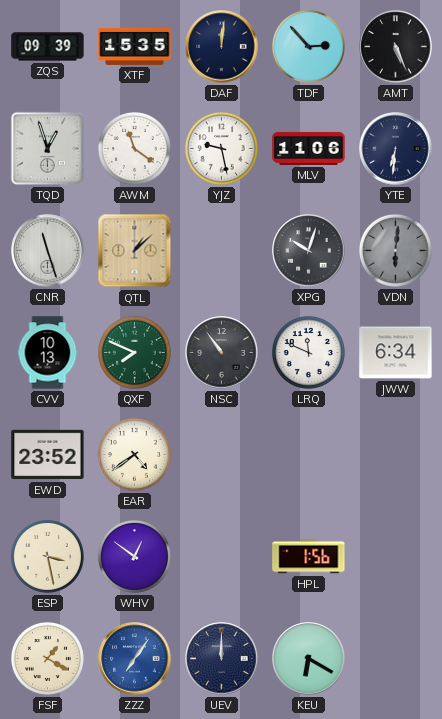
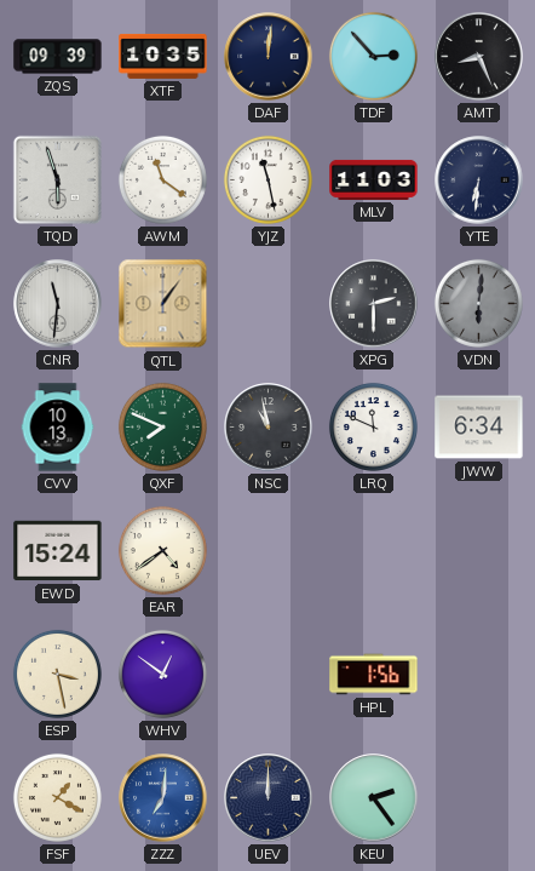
XTF: 15:35 -> 10:35
AMT: 5:26 -> 8:26
TQD: 12:57 -> 5:57
YJZ: 9:28 -> 11:28
MLV: 11:06 -> 11:03
CNR: 11:27 -> 11:31
QTL: 1:08 -> 1:06
XPG: 10:03 -> 2:30
NSC: 10:54 -> 10:58
EWD: 23:52 -> 15:24
ZZZ: 7:06 -> 7:01
KEU: 6:20 -> 2:24
